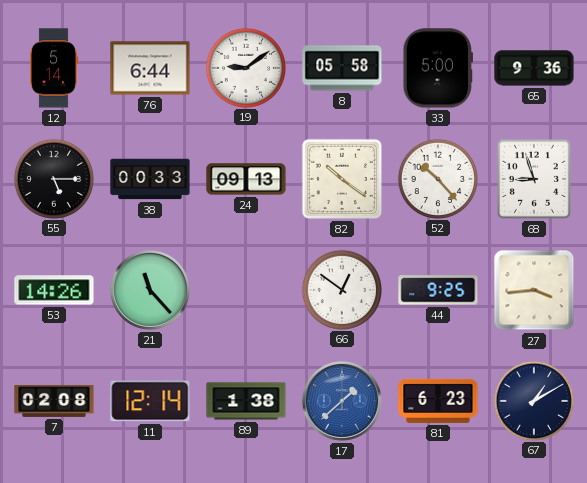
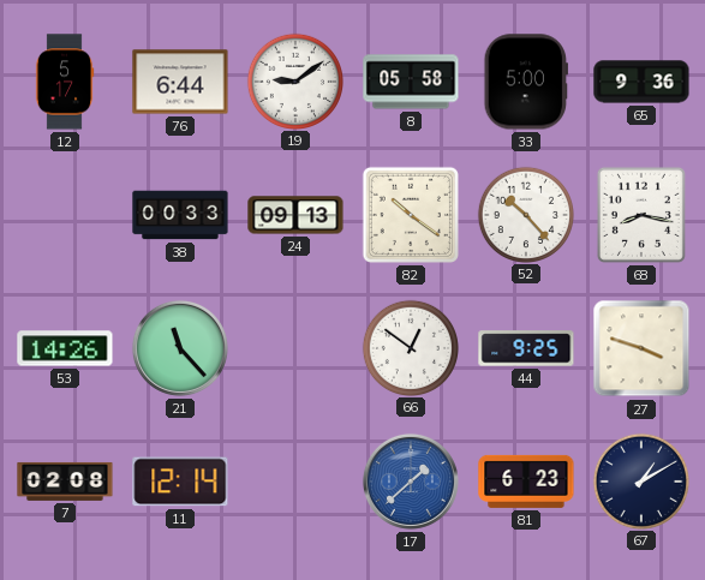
12: 5:14 -> 5:17
55: 5:15 -> none
68: 8:57 -> 8:17
27: 3:44 -> 3:48
89: 1:38 -> none
